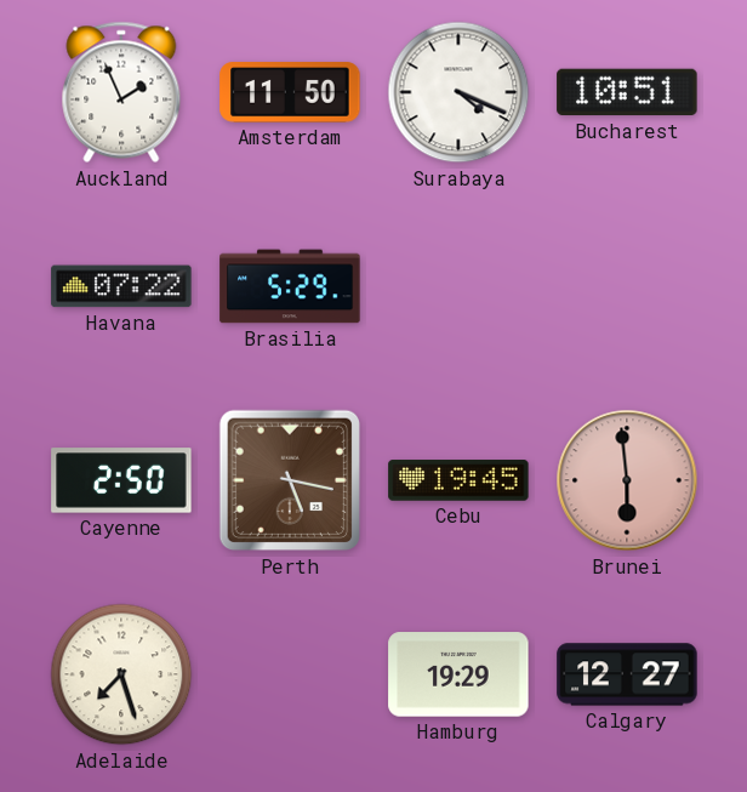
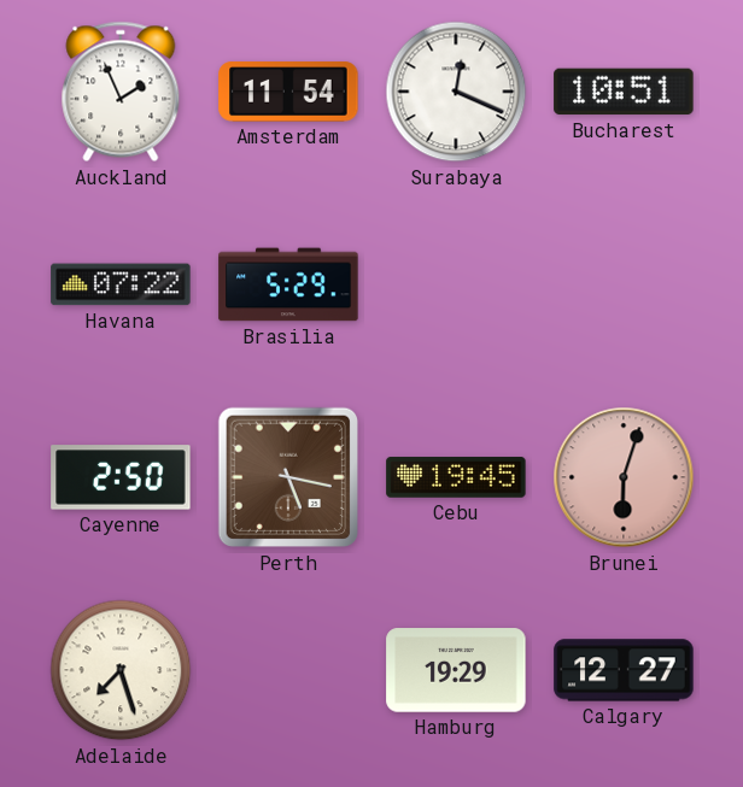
Amsterdam: 11:50 -> 11:54
Surabaya: 4:19 -> 12:19
Brunei: 5:59 -> 6:03
